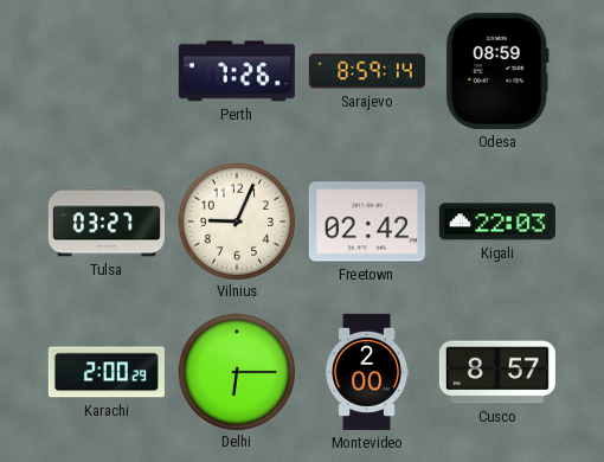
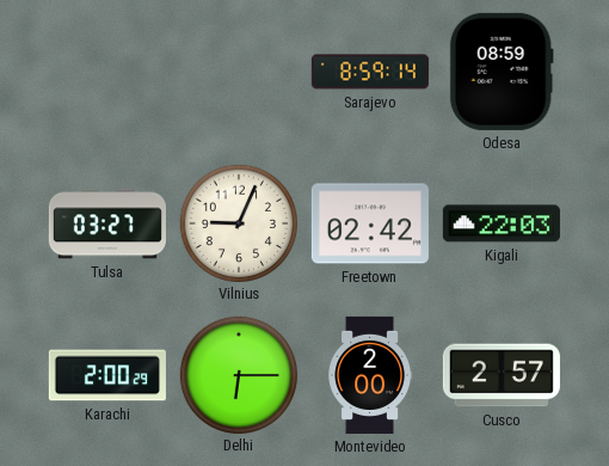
Perth: 7:26 -> none
Cusco: 8:57 -> 2:57
